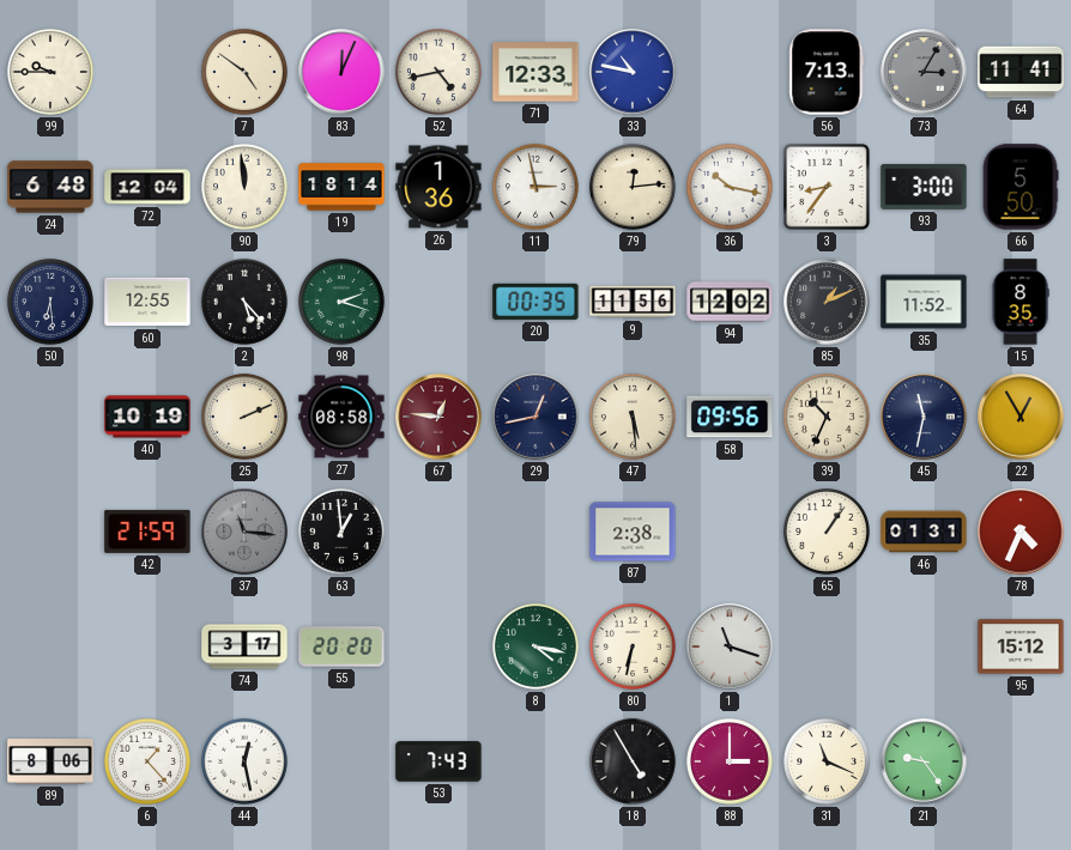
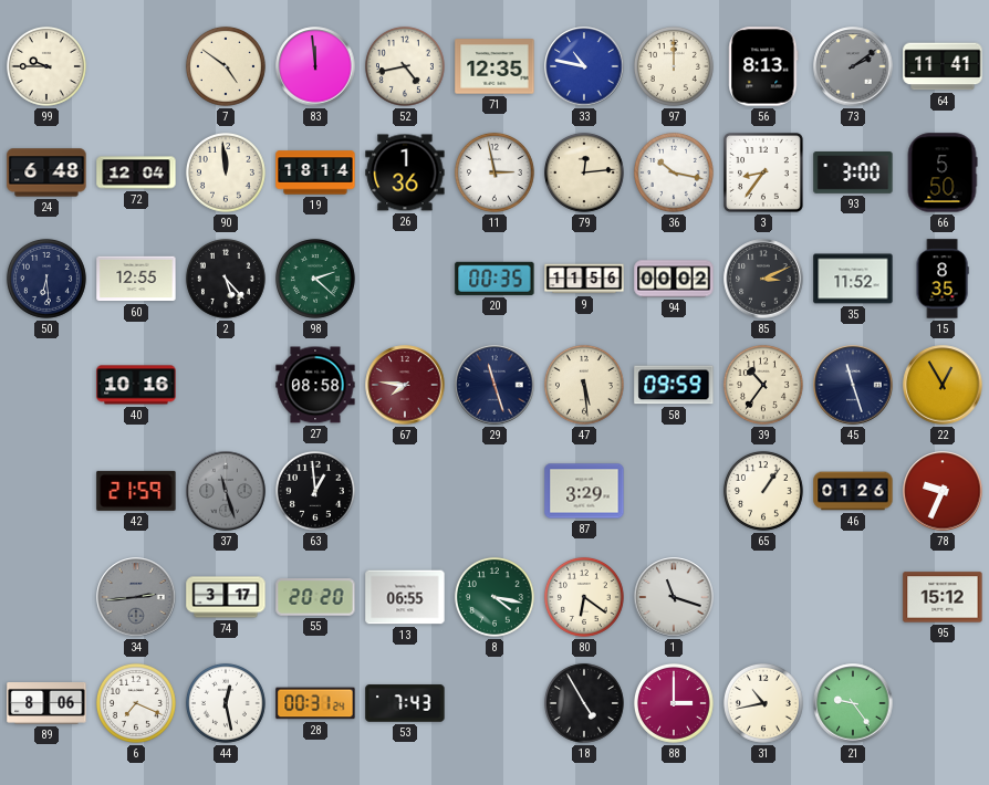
83: 12:04 -> 11:59
71: 12:33 -> 12:35
97: none -> 12:00
56: 7:13 -> 8:13
73: 3:05 -> 2:09
98: 2:18 -> 2:22
94: 12:02 -> 00:02
85: 1:11 -> 3:11
40: 10:19 -> 10:16
25: 2:11 -> none
67: 12:46 -> 7:46
29: 12:43 -> 11:27
58: 09:56 -> 09:59
39: 10:34 -> 10:36
45: 11:32 -> 11:27
37: 11:16 -> 11:27
87: 2:38 -> 3:29
46: 01:31 -> 01:26
78: 4:34 -> 9:34
34: none -> 2:44
13: none -> 06:55
80: 6:32 -> 6:21
6: 1:23 -> 7:19
28: none -> 00:31
31: 11:19 -> 10:43
